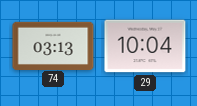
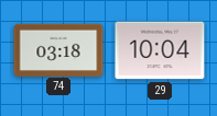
74: 03:13 -> 03:18
